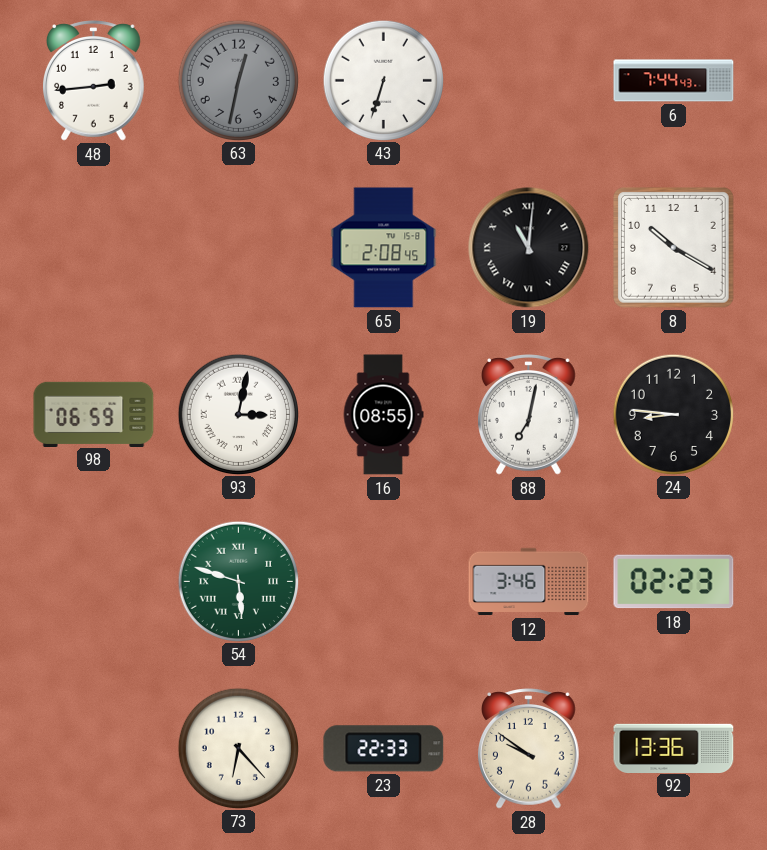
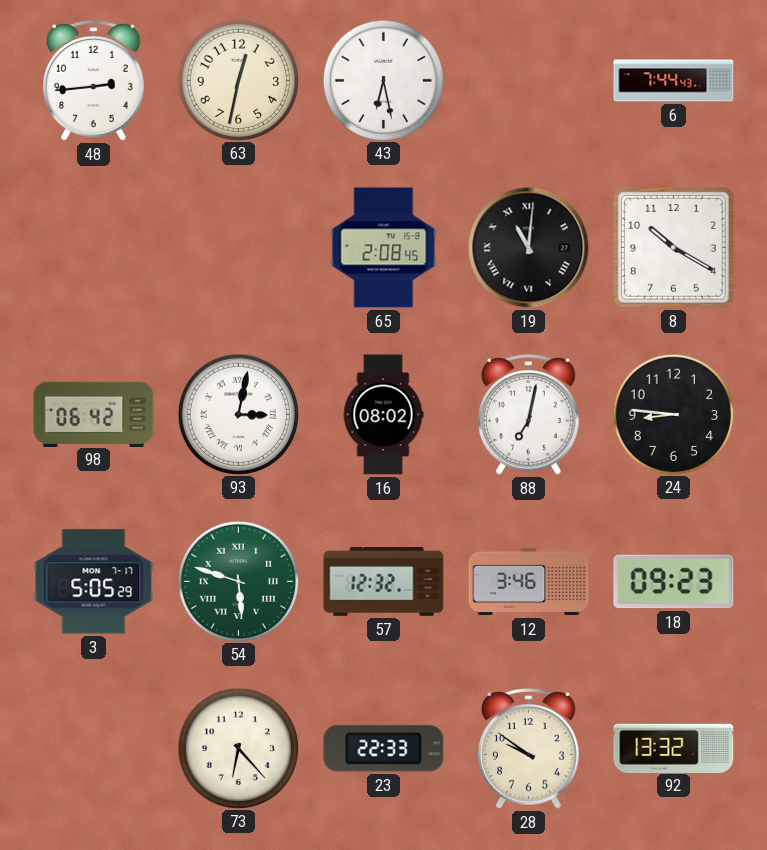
63 dial: grey -> cream
43: 6:33 -> 6:28
98: 06:59 -> 06:42
16: 08:55 -> 08:02
3: none -> 5:05
57: none -> 12:32
18: 02:23 -> 09:23
92: 13:36 -> 13:32
